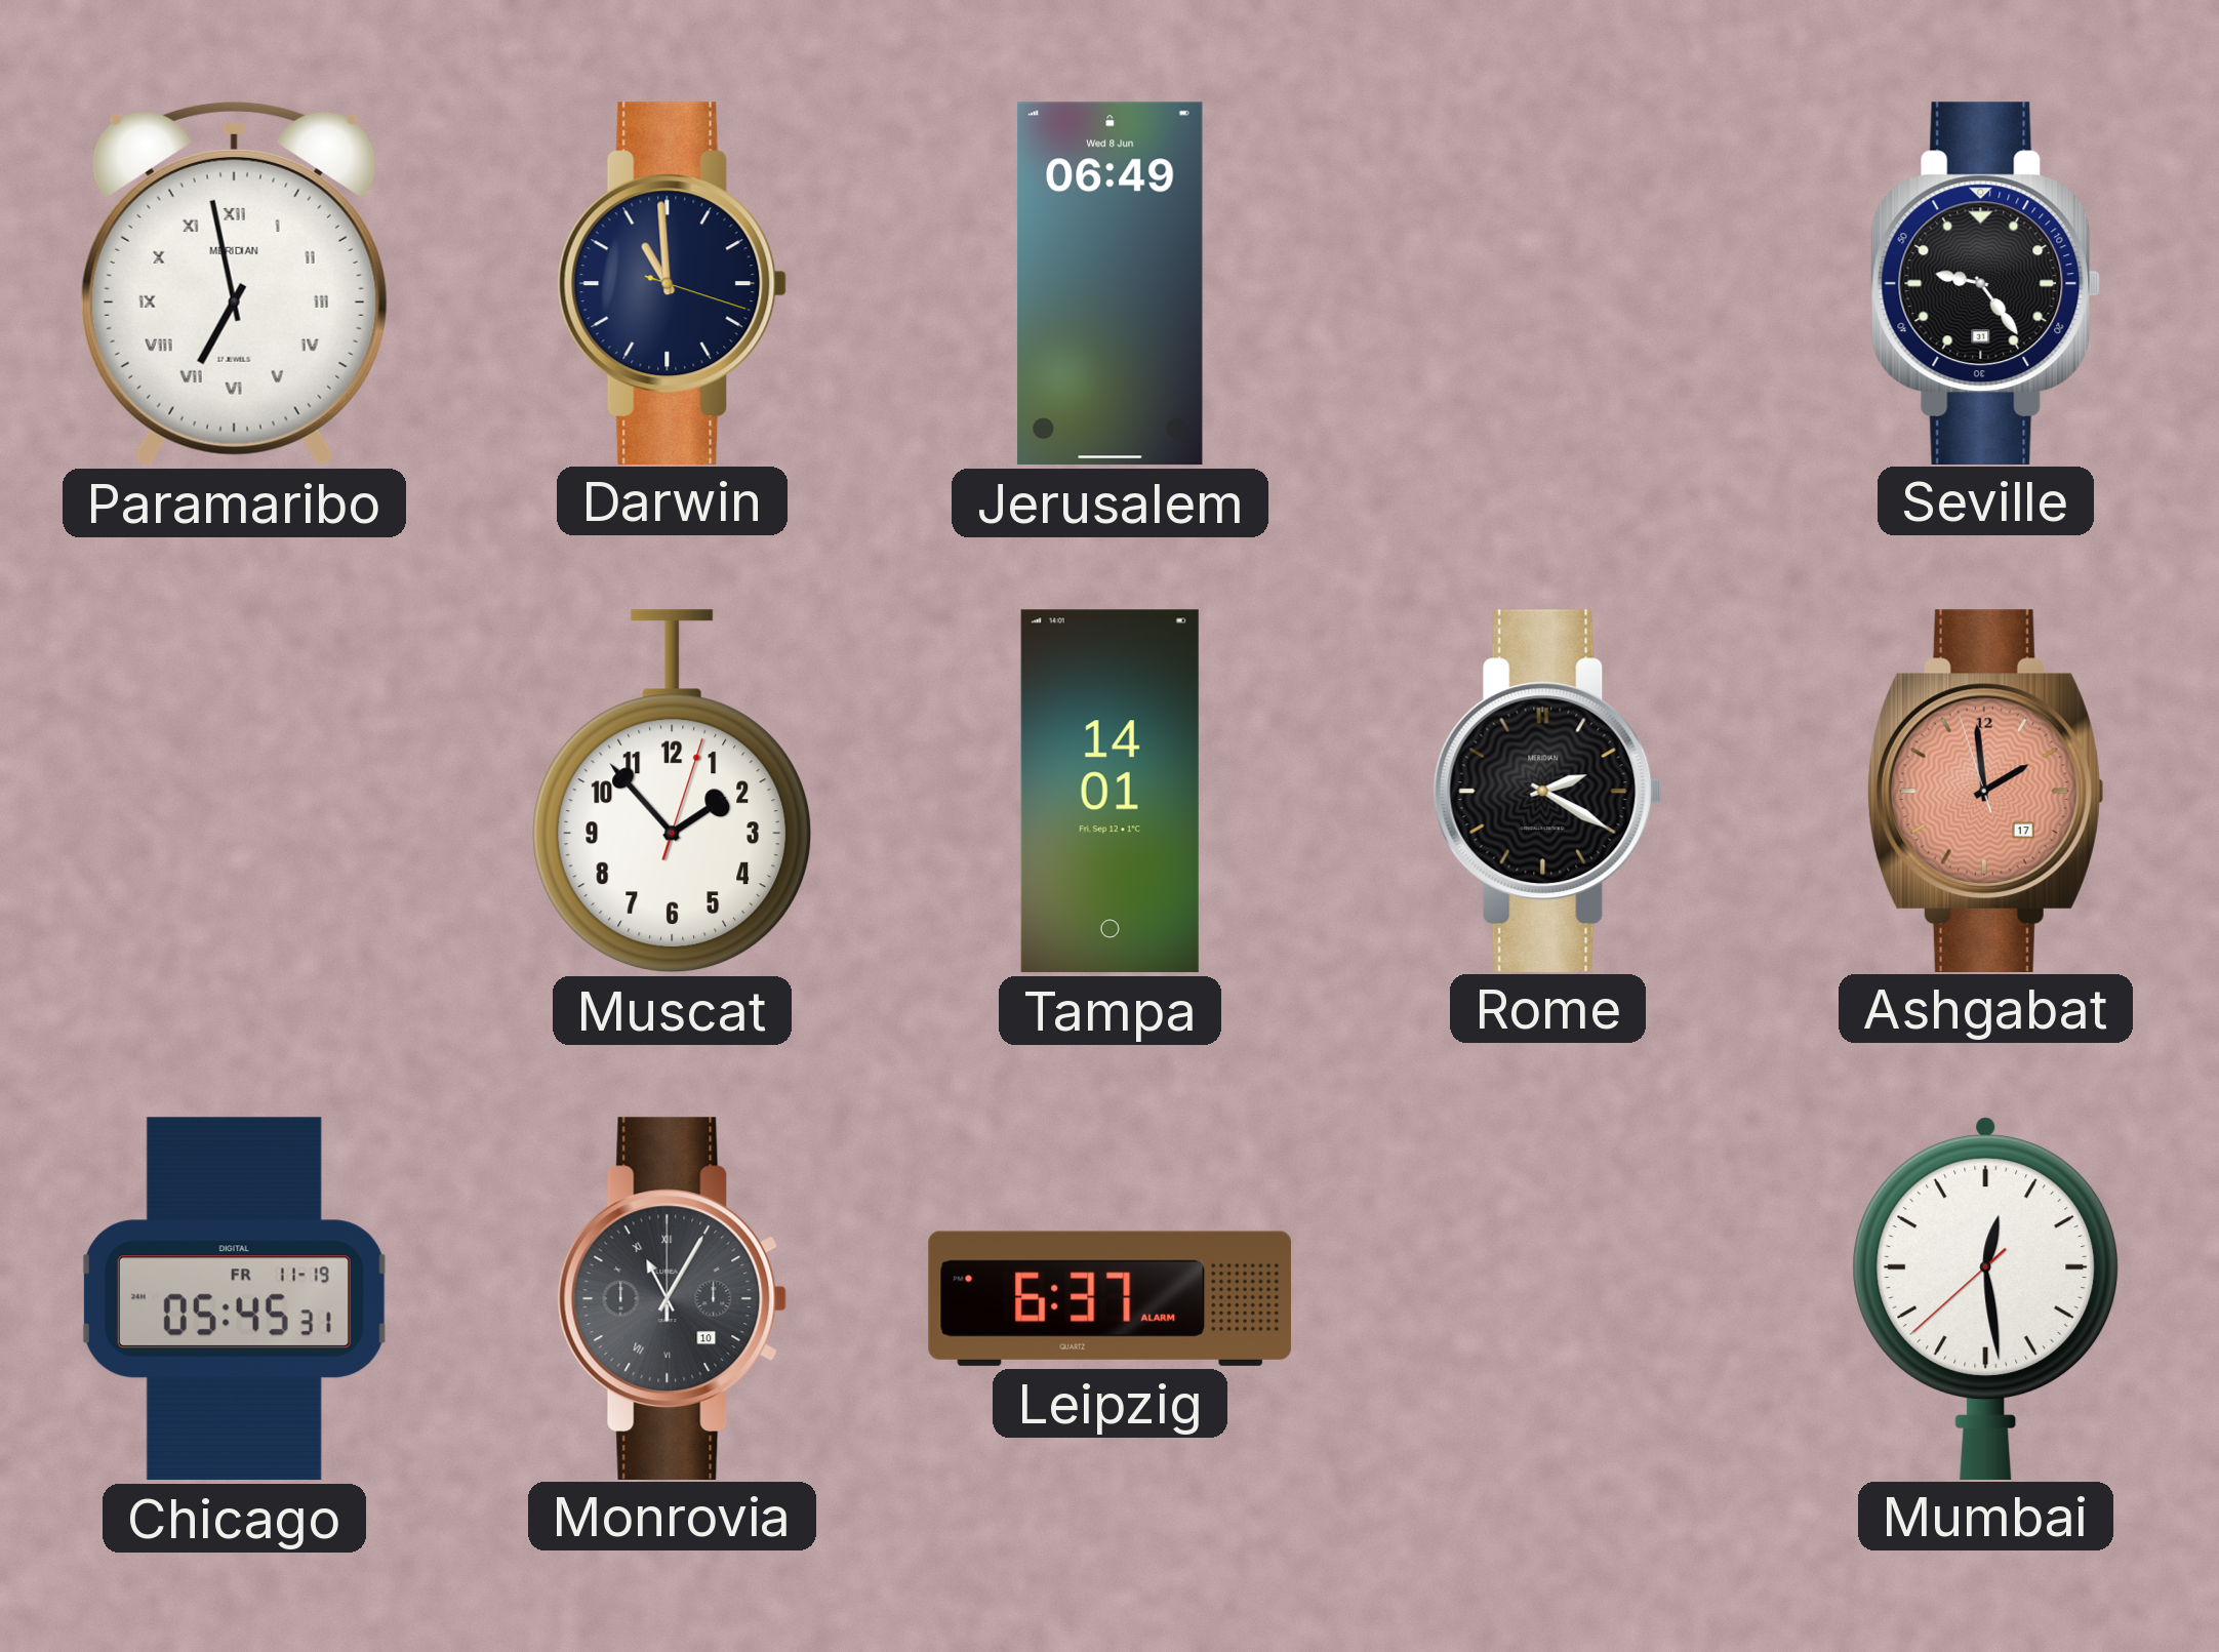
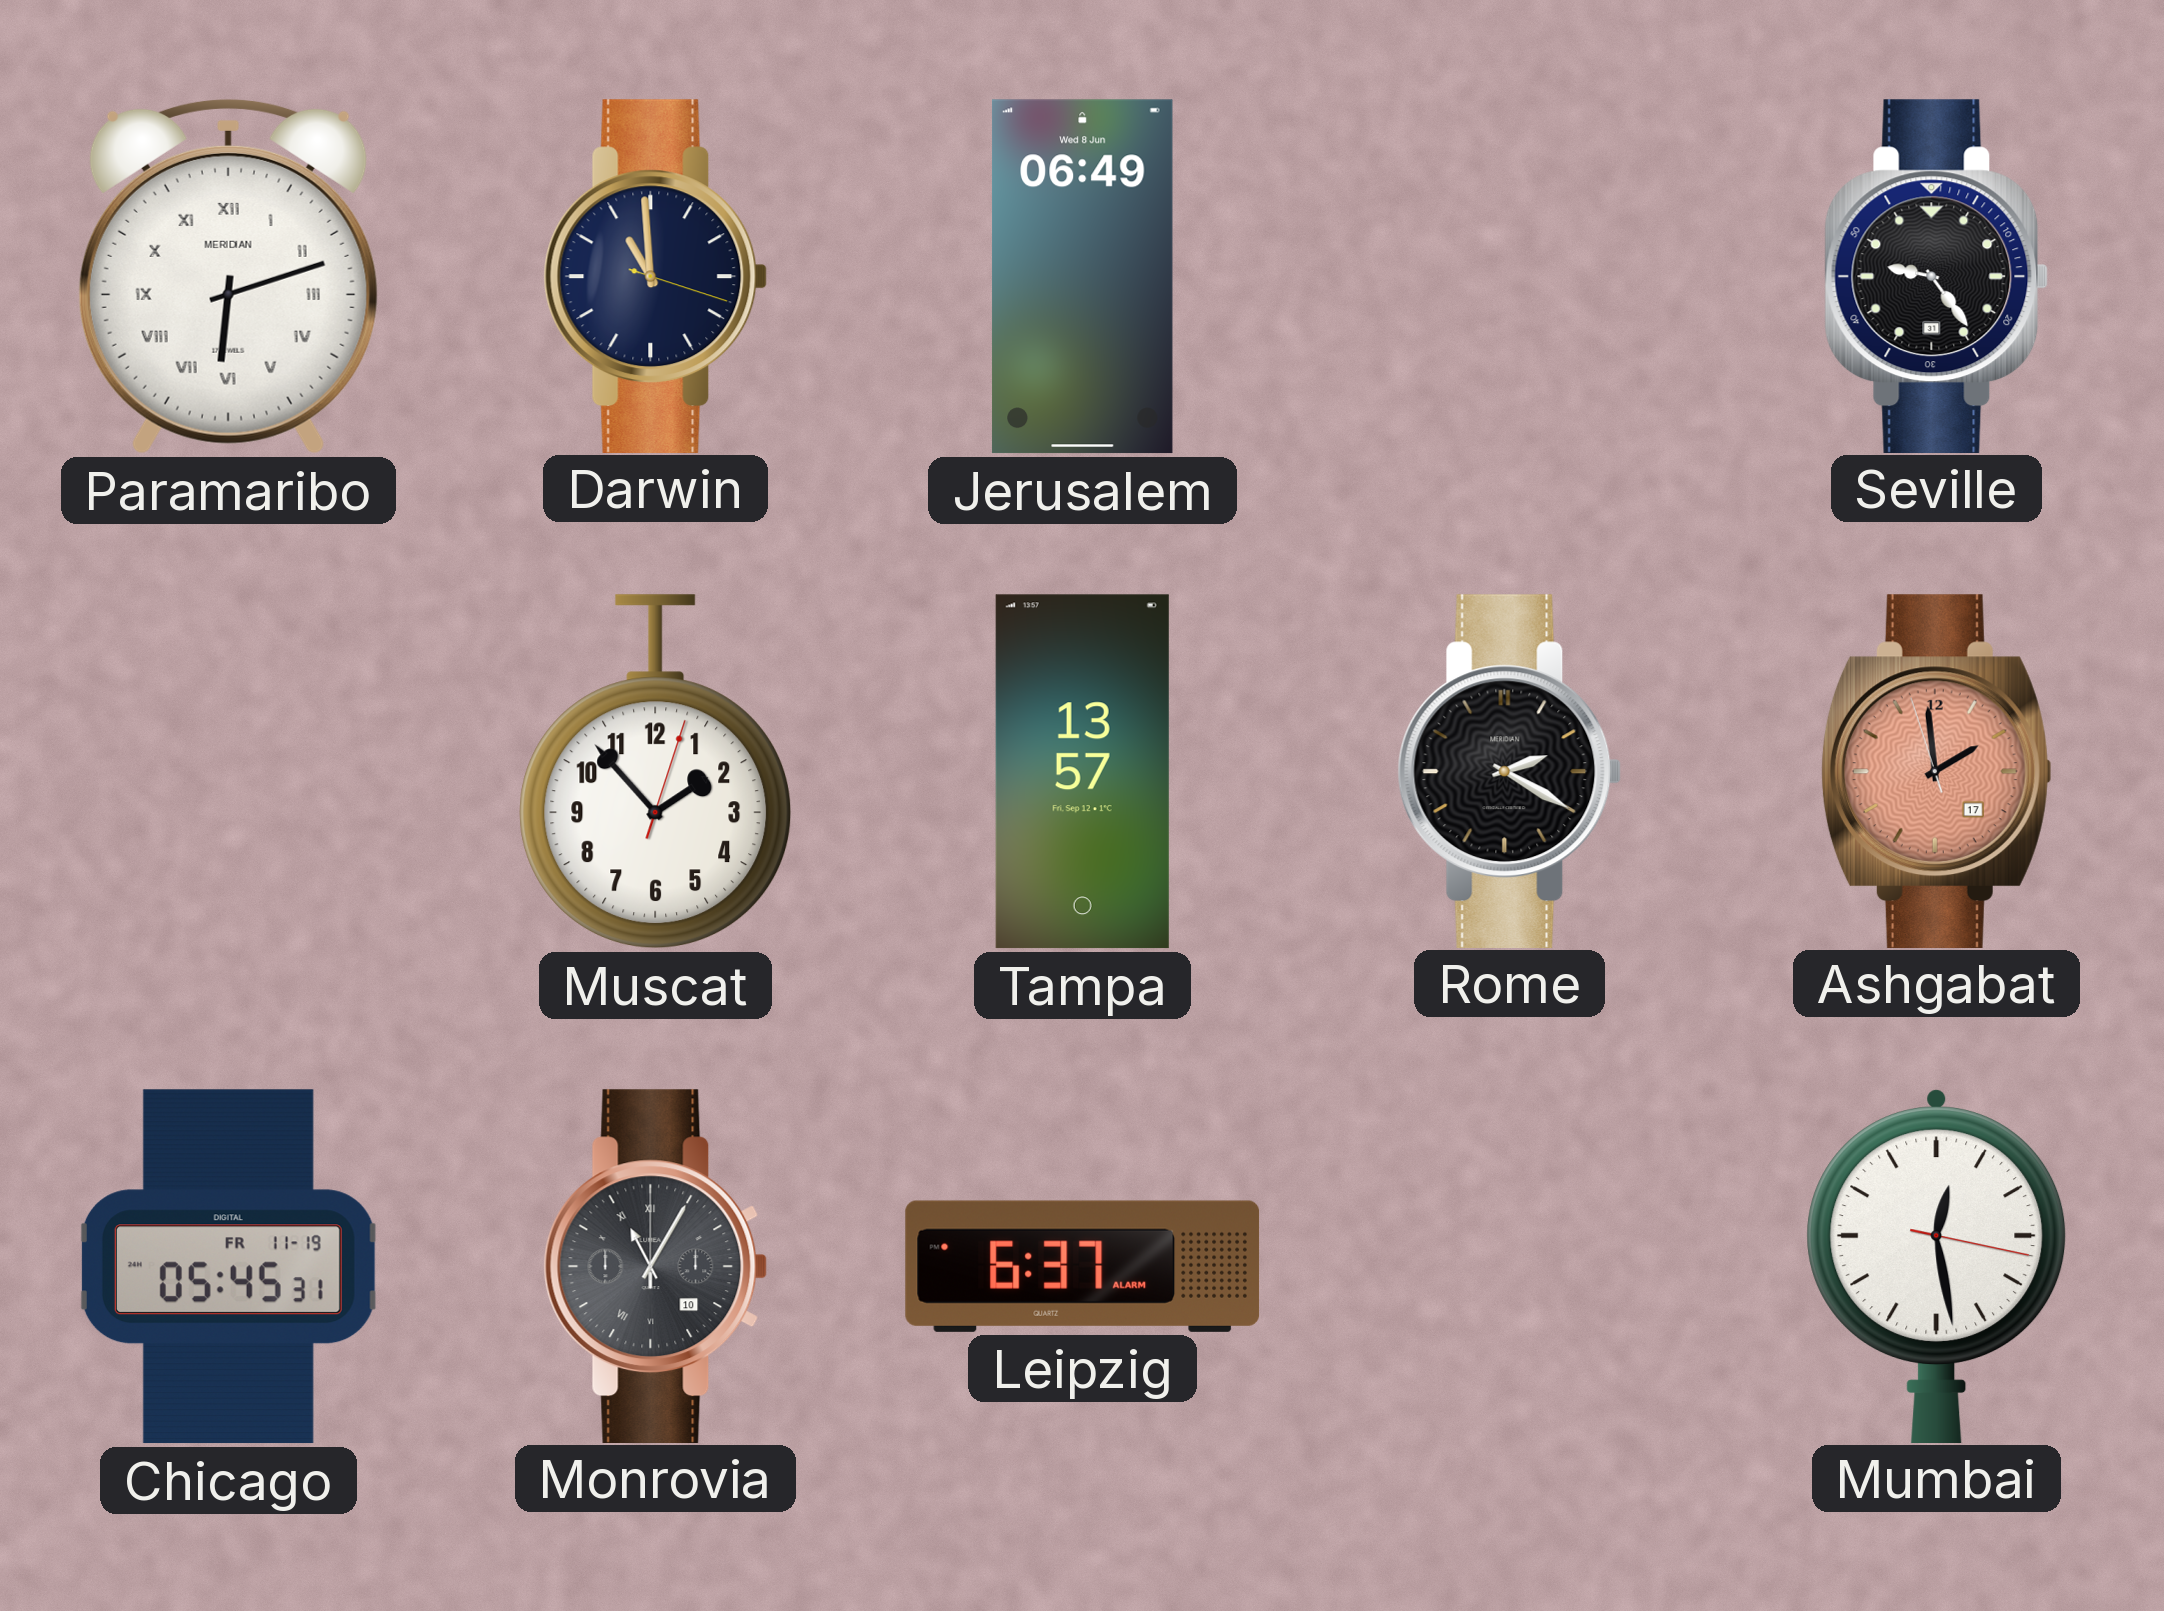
Paramaribo: 6:58 -> 6:12
Tampa: 14:01 -> 13:57
Mumbai: 12:28:38 -> 12:28:17
